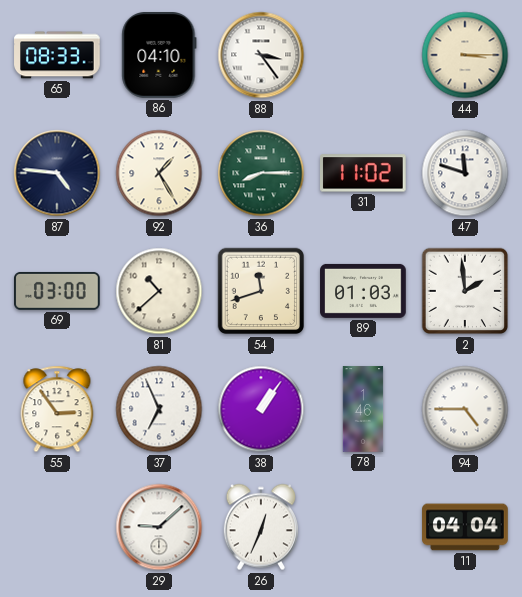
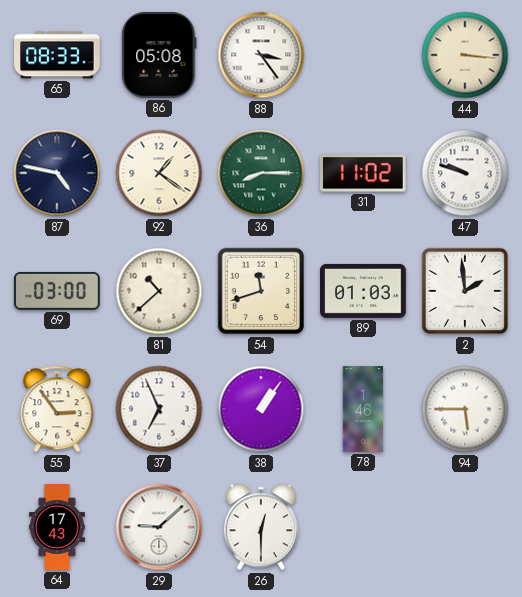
86: 04:10 -> 05:08
44: 3:15 -> 3:16
87: 4:46 -> 4:47
92: 1:25 -> 1:21
47: 11:48 -> 9:48
94: 4:45 -> 5:45
64: none -> 17:43
26: 12:34 -> 12:30
11: 04:04 -> none
